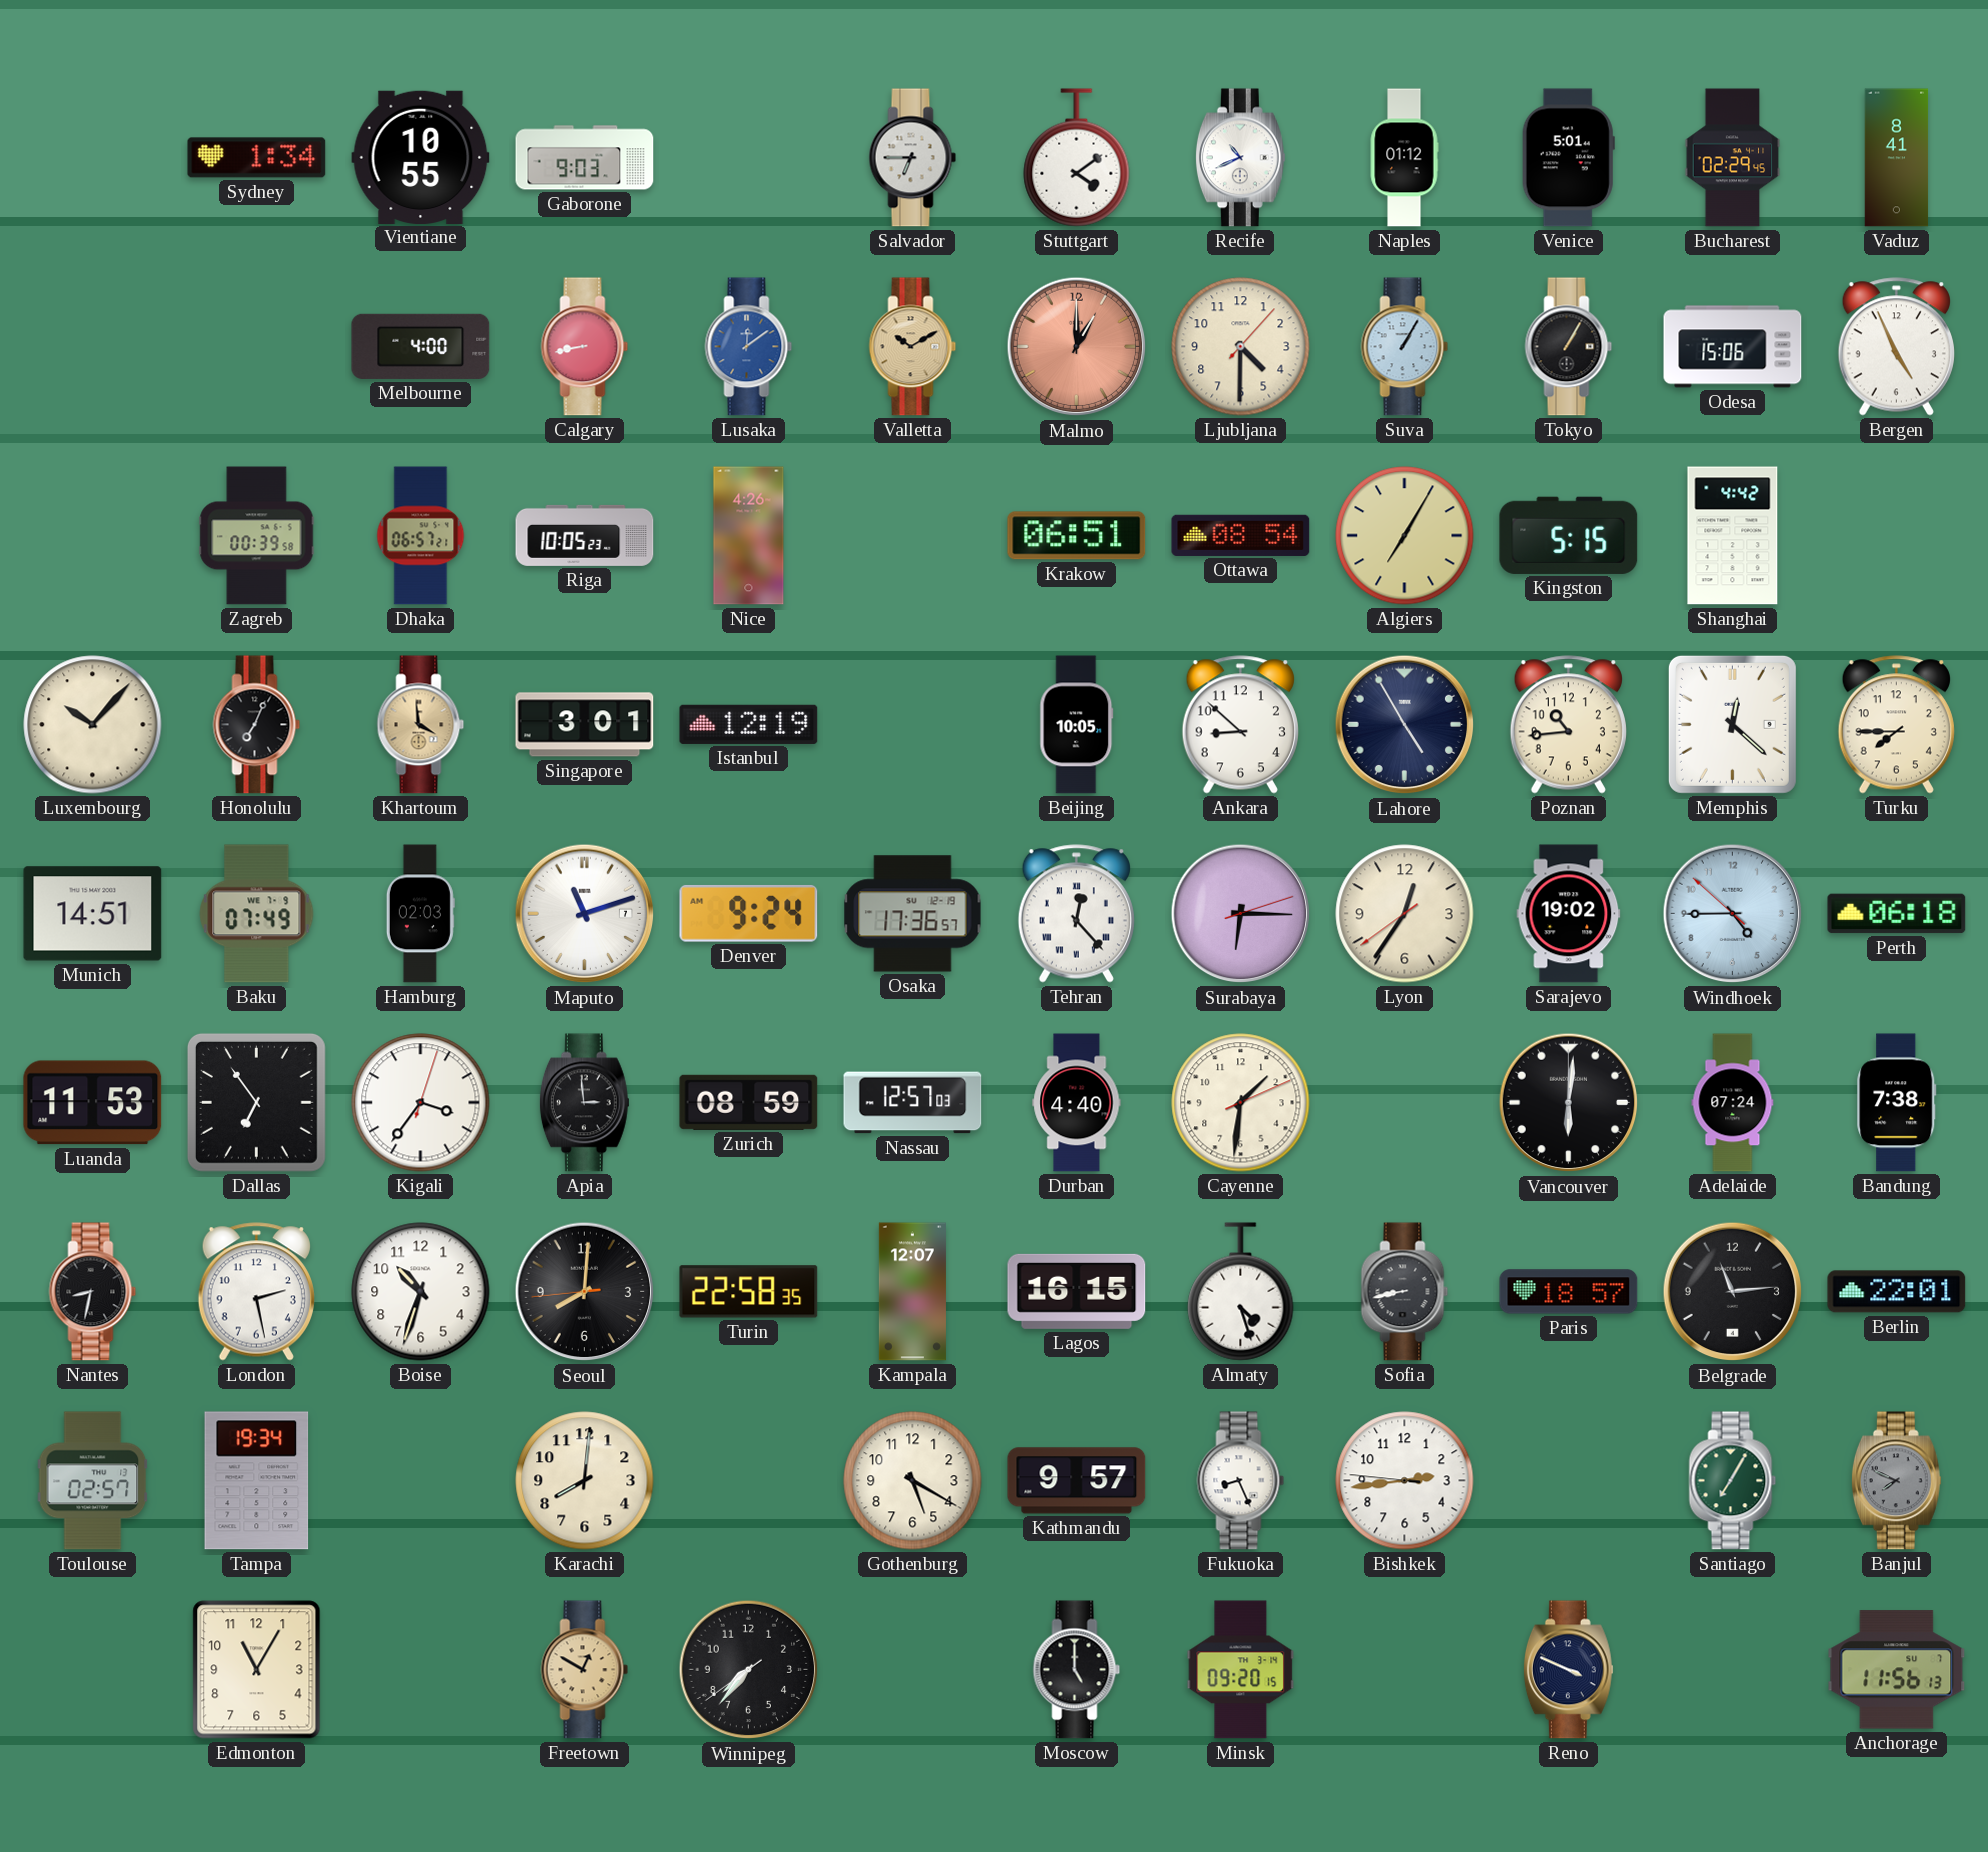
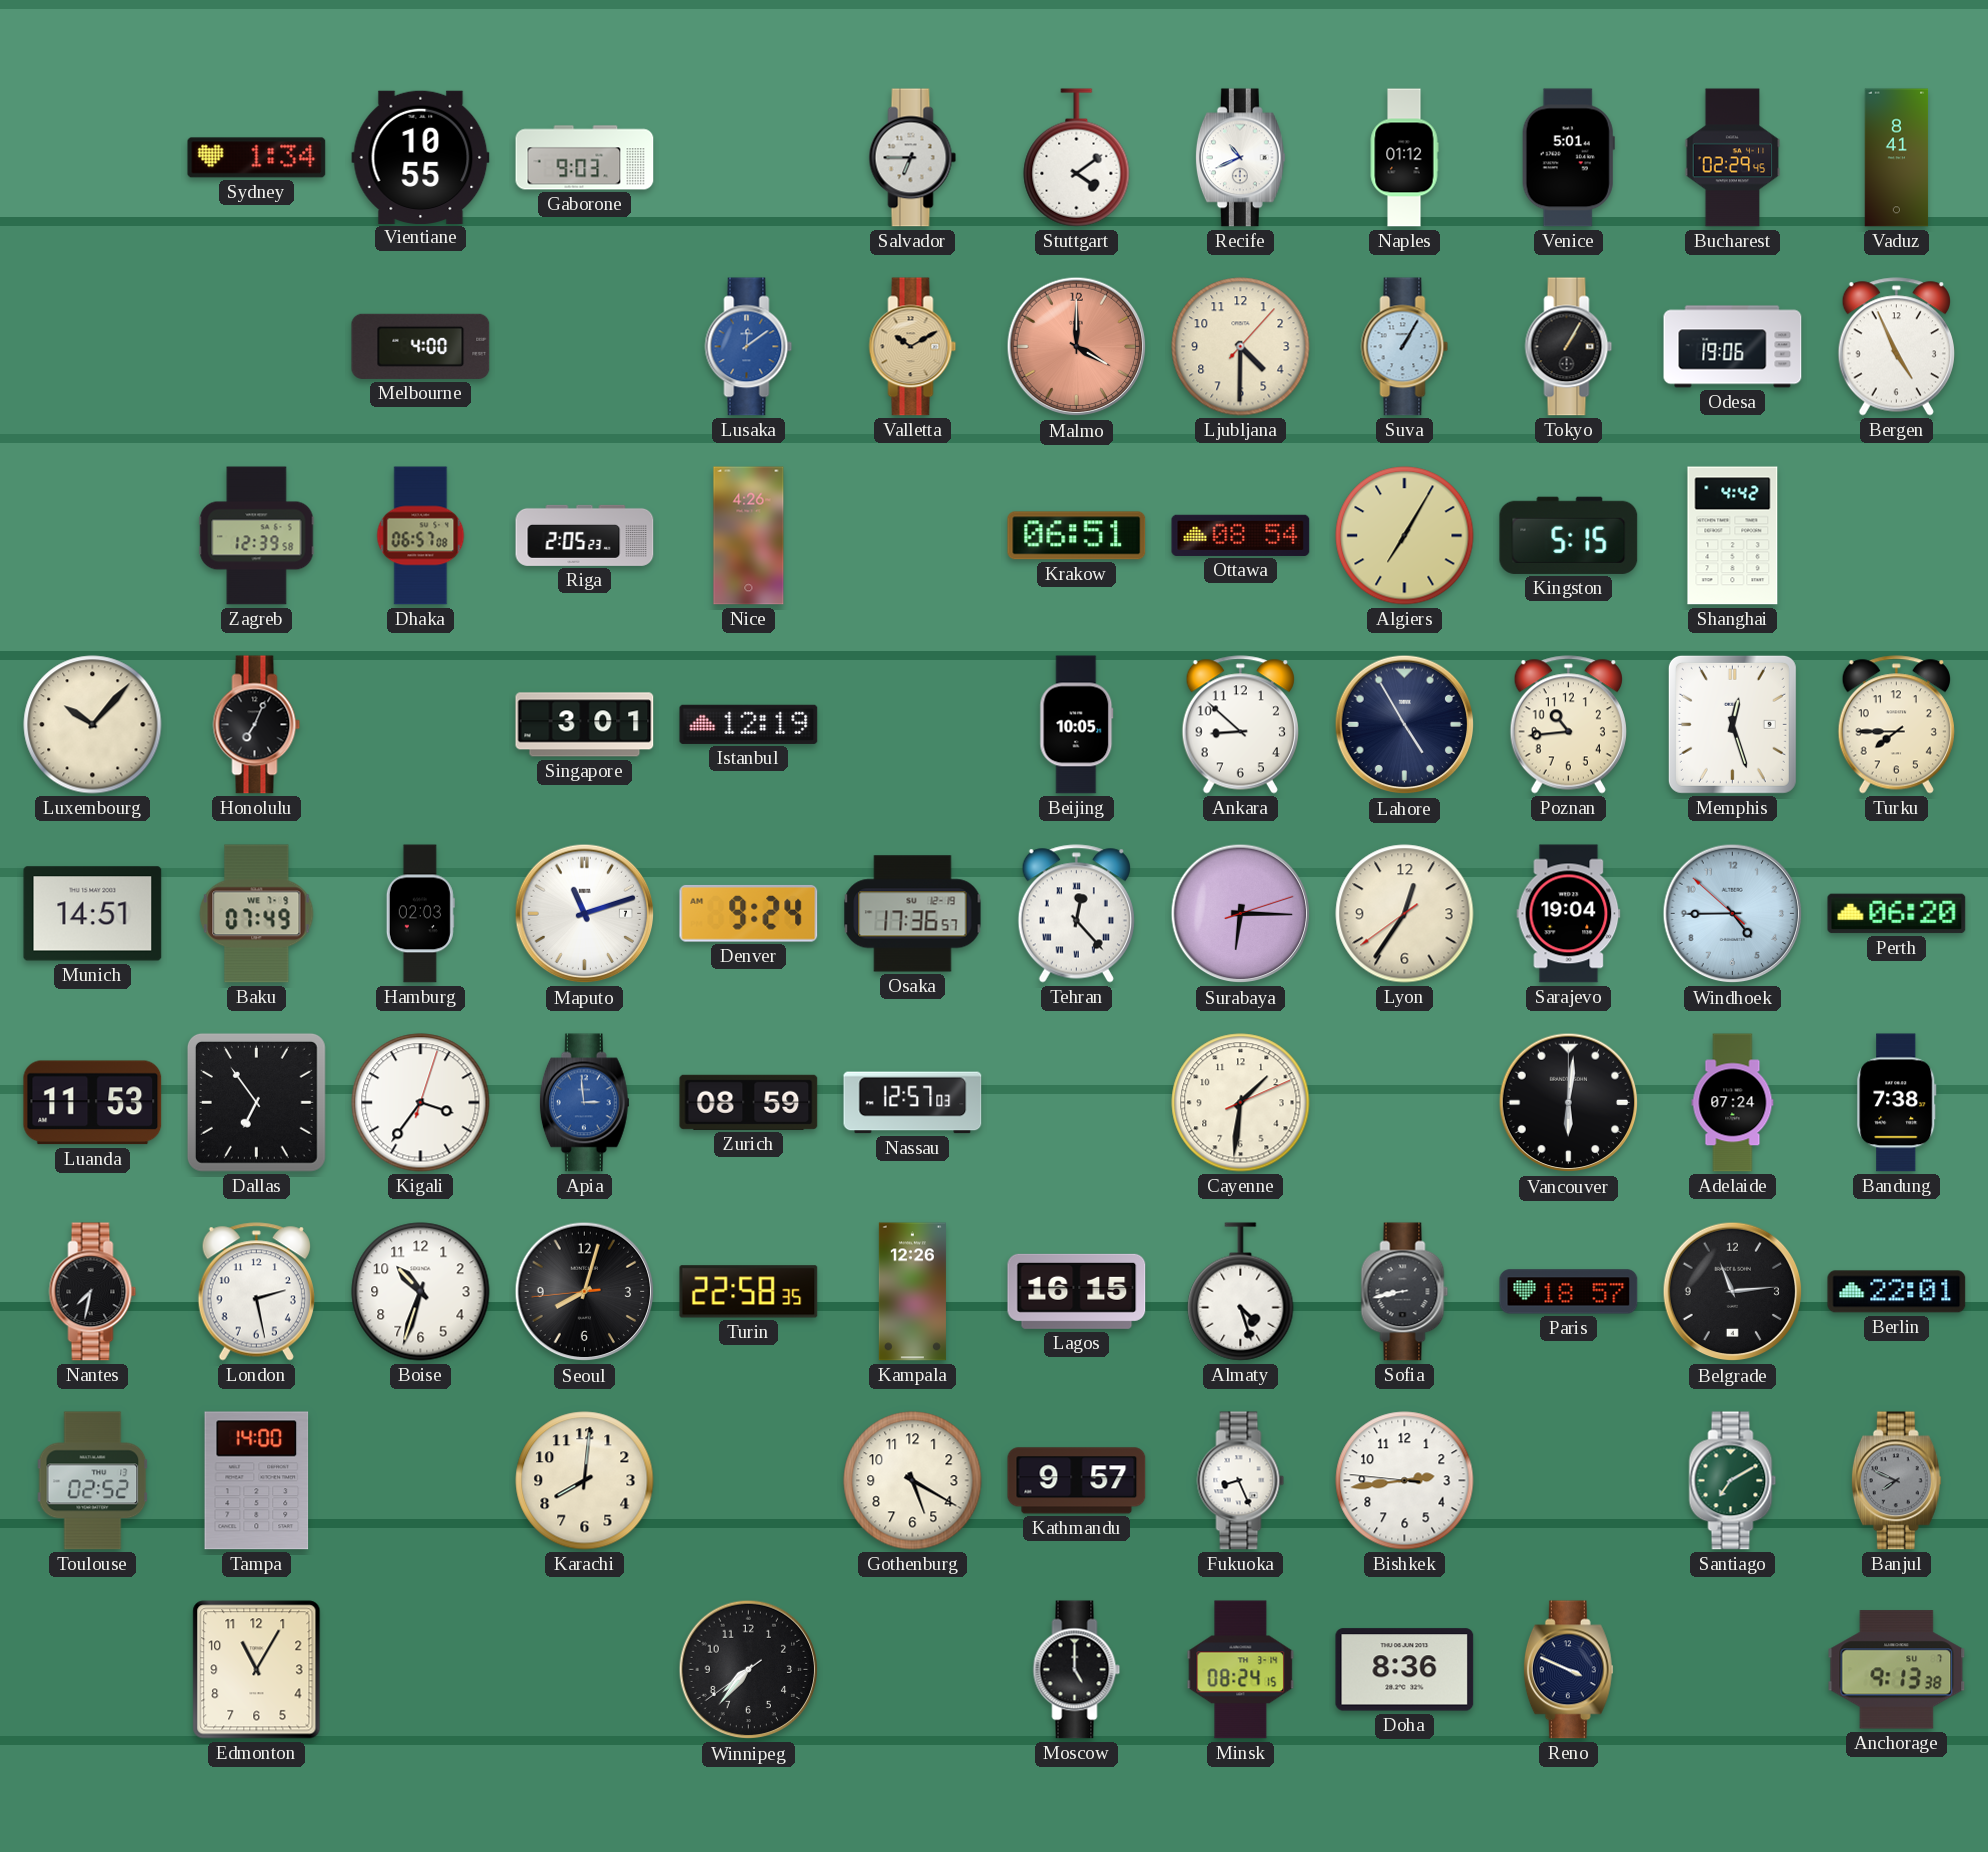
Calgary: 8:43 -> none
Malmo: 1:00 -> 4:00
Odesa: 15:06 -> 19:06
Zagreb: 00:39 -> 12:39
Dhaka: 06:57:21 -> 06:57:08
Riga: 10:05 -> 2:05
Khartoum: 3:59 -> none
Memphis: 12:22 -> 12:27
Sarajevo: 19:02 -> 19:04
Perth: 06:18 -> 06:20
Apia dial: black -> blue
Durban: 4:40 -> none
Nantes: 8:32 -> 7:32
Seoul: 8:00 -> 8:02
Kampala: 12:07 -> 12:26
Toulouse: 02:57 -> 02:52
Tampa: 19:34 -> 14:00
Santiago: 7:05 -> 7:10
Freetown: 12:50 -> none
Minsk: 09:20 -> 08:24
Doha: none -> 8:36
Anchorage: 11:56 -> 9:13
